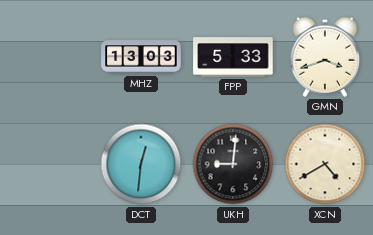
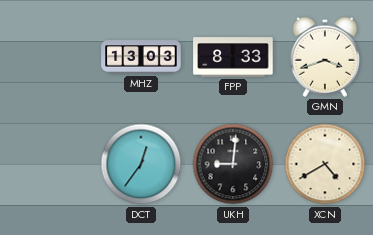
FPP: 5:33 -> 8:33
DCT: 12:31 -> 12:36
